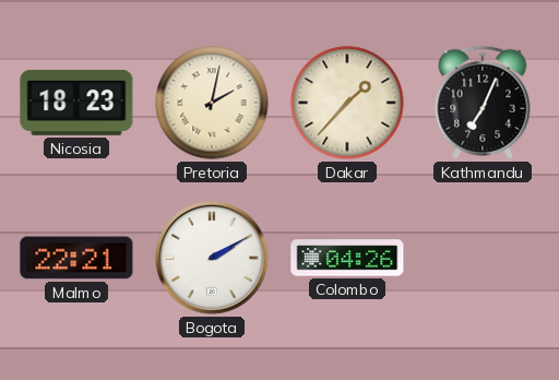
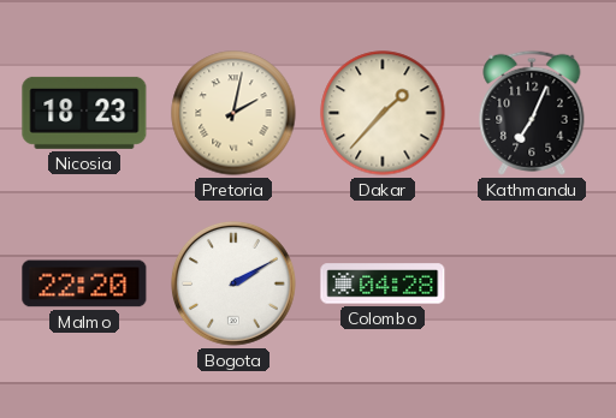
Malmo: 22:21 -> 22:20
Colombo: 04:26 -> 04:28
